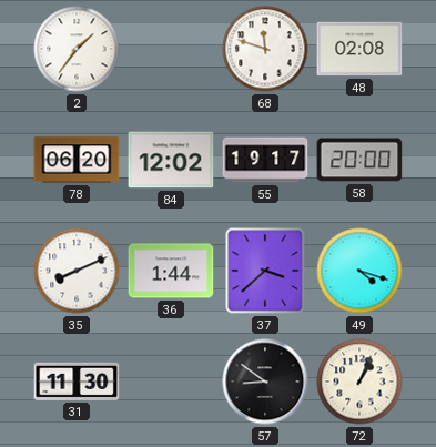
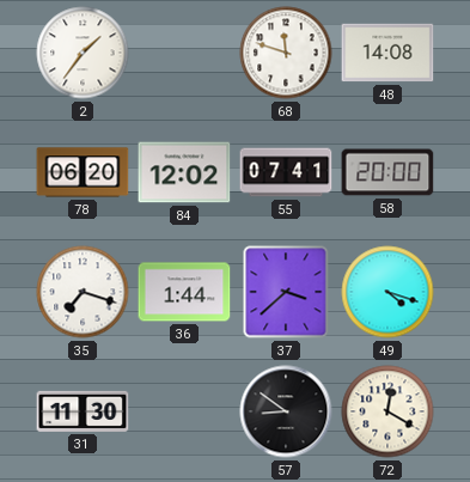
48: 02:08 -> 14:08
55: 19:17 -> 07:41
35: 8:11 -> 7:18
72: 1:04 -> 12:20
